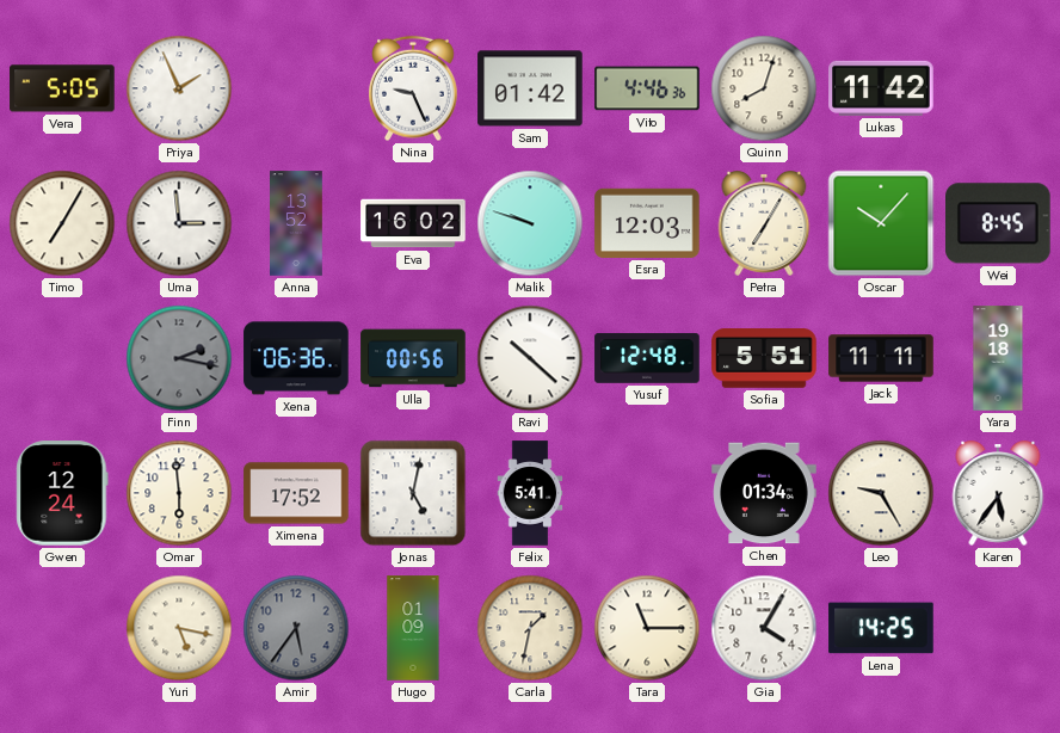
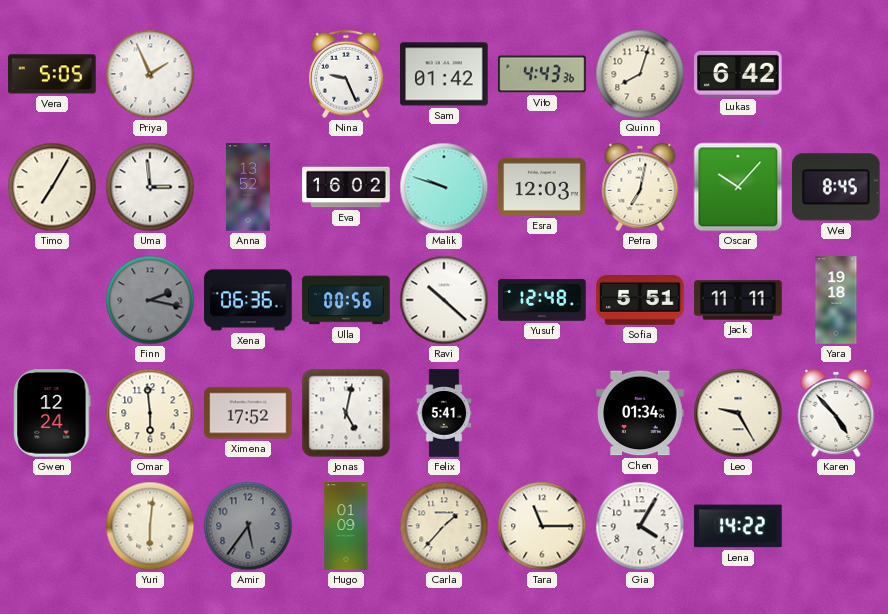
Vito: 4:46 -> 4:43
Lukas: 11:42 -> 6:42
Petra: 7:05 -> 7:02
Karen: 5:36 -> 4:53
Yuri: 5:17 -> 6:01
Carla: 1:32 -> 1:37
Lena: 14:25 -> 14:22
